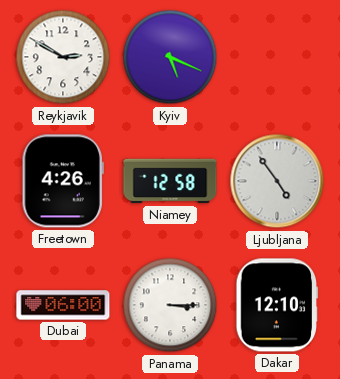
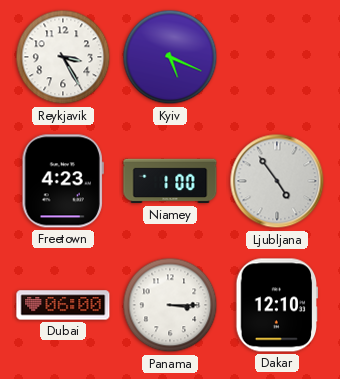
Reykjavik: 2:50 -> 3:25
Freetown: 4:26 -> 4:23
Niamey: 12:58 -> 1:00
